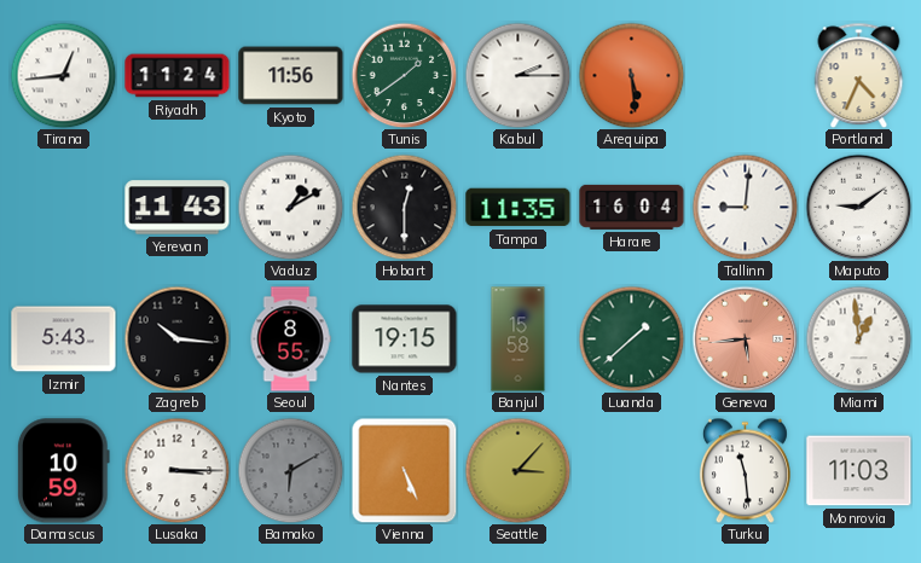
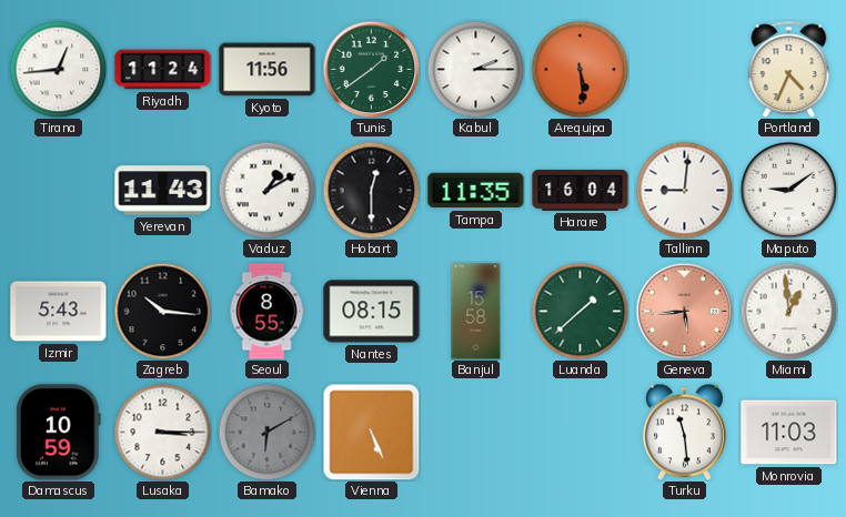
Nantes: 19:15 -> 08:15
Seattle: 3:07 -> none
